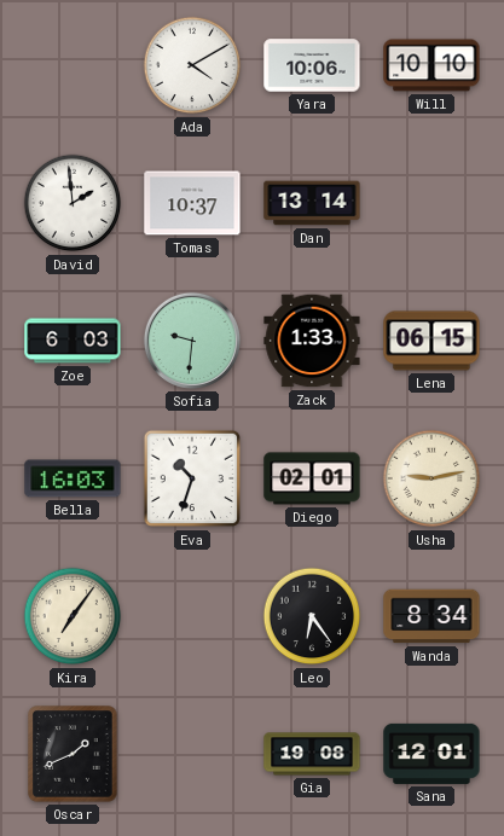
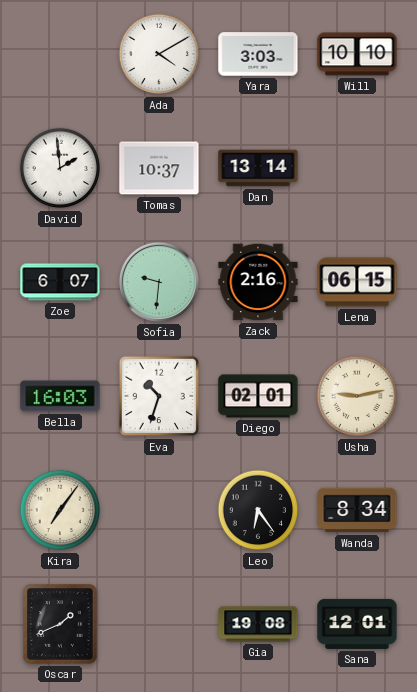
Yara: 10:06 -> 3:03
Zoe: 6:03 -> 6:07
Zack: 1:33 -> 2:16
